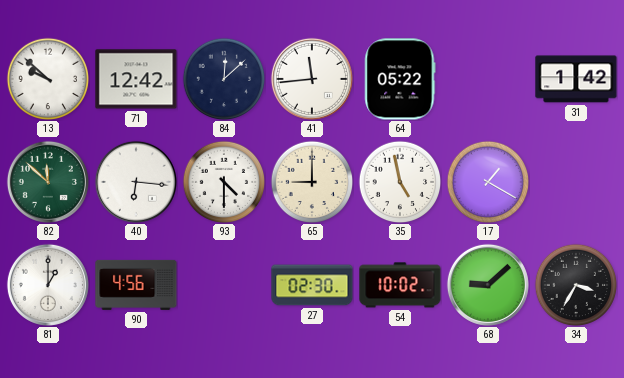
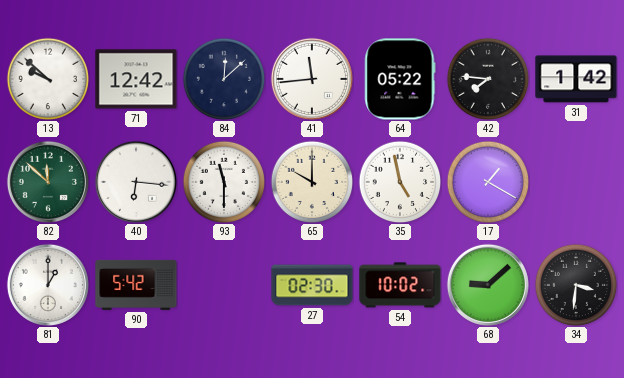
42: none -> 7:46
93: 4:30 -> 11:30
65: 9:00 -> 10:00
90: 4:56 -> 5:42
34: 3:35 -> 3:31
